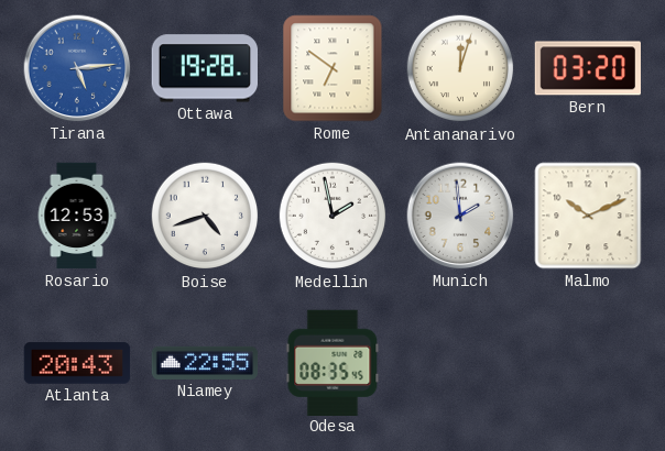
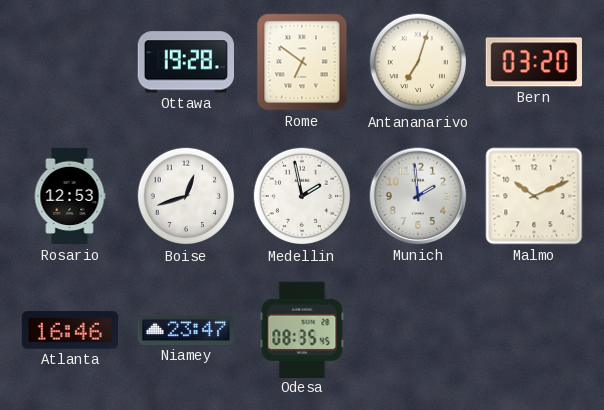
Tirana: 5:14 -> none
Antananarivo: 12:03 -> 7:03
Boise: 4:42 -> 12:42
Atlanta: 20:43 -> 16:46
Niamey: 22:55 -> 23:47
